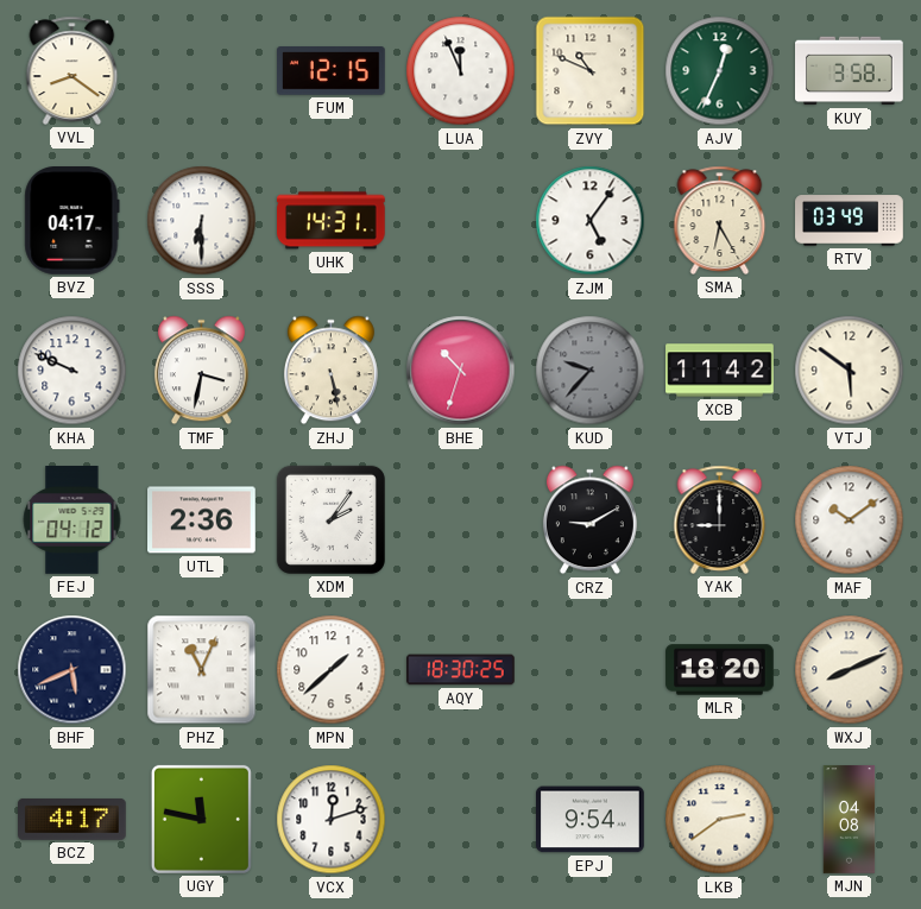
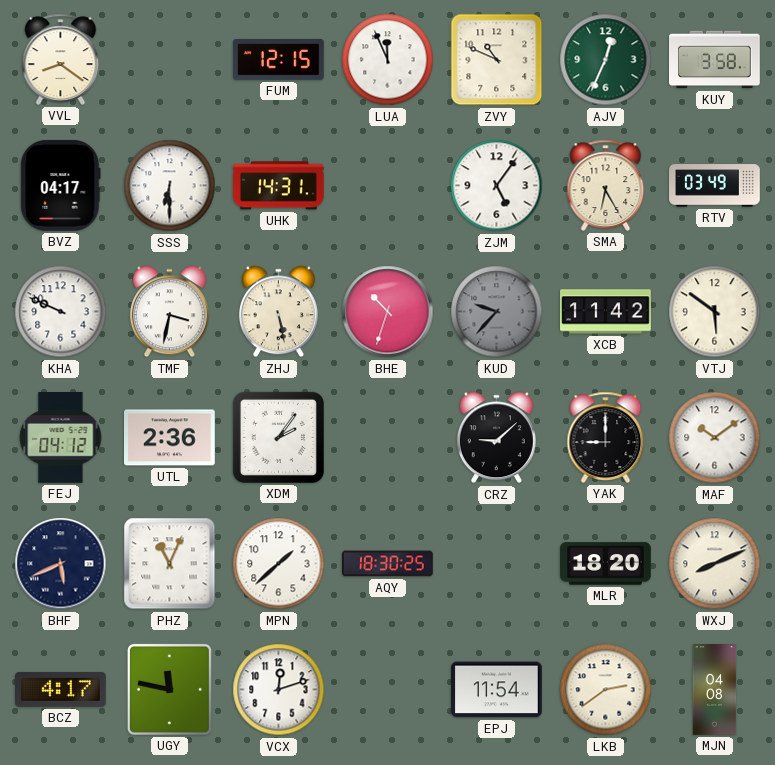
CRZ: 9:10 -> 9:08
EPJ: 9:54 -> 11:54
